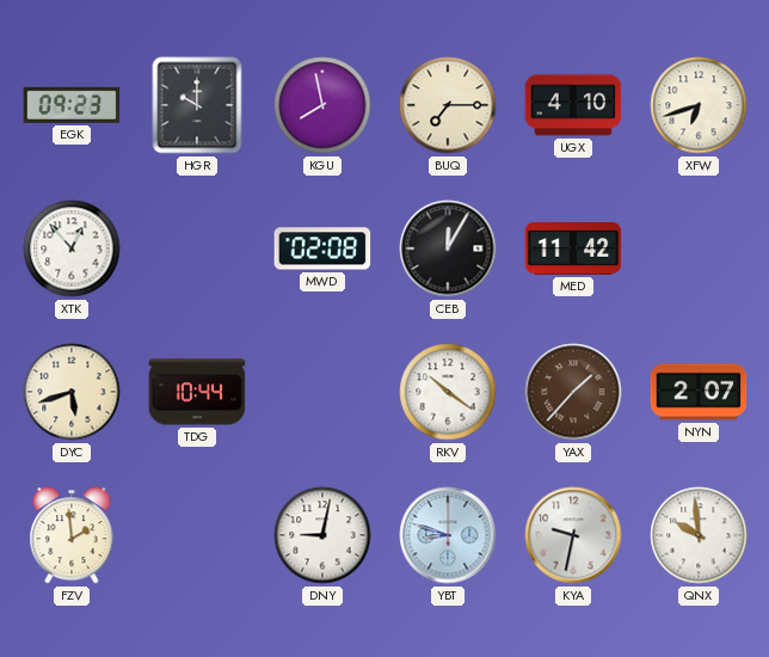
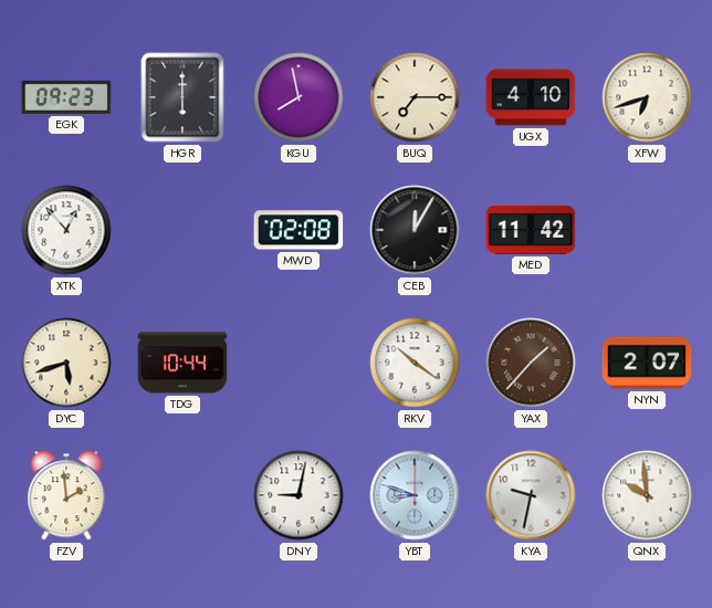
HGR: 10:00 -> 6:00
